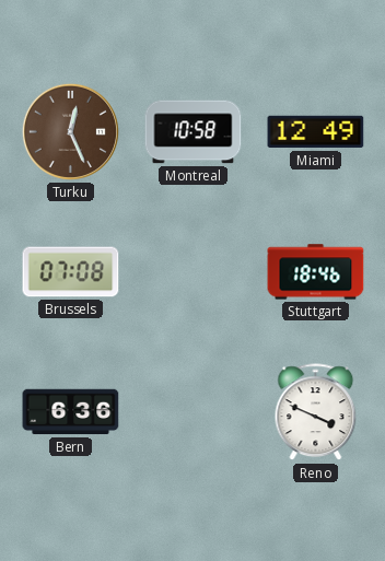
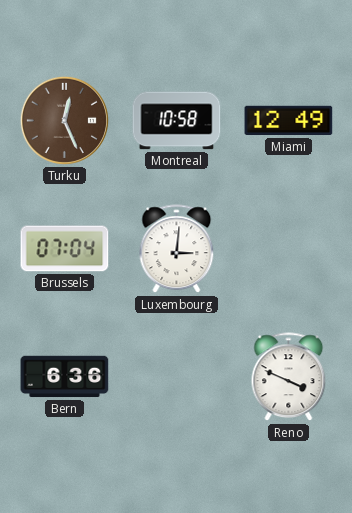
Brussels: 07:08 -> 07:04
Luxembourg: none -> 3:01
Stuttgart: 18:46 -> none
